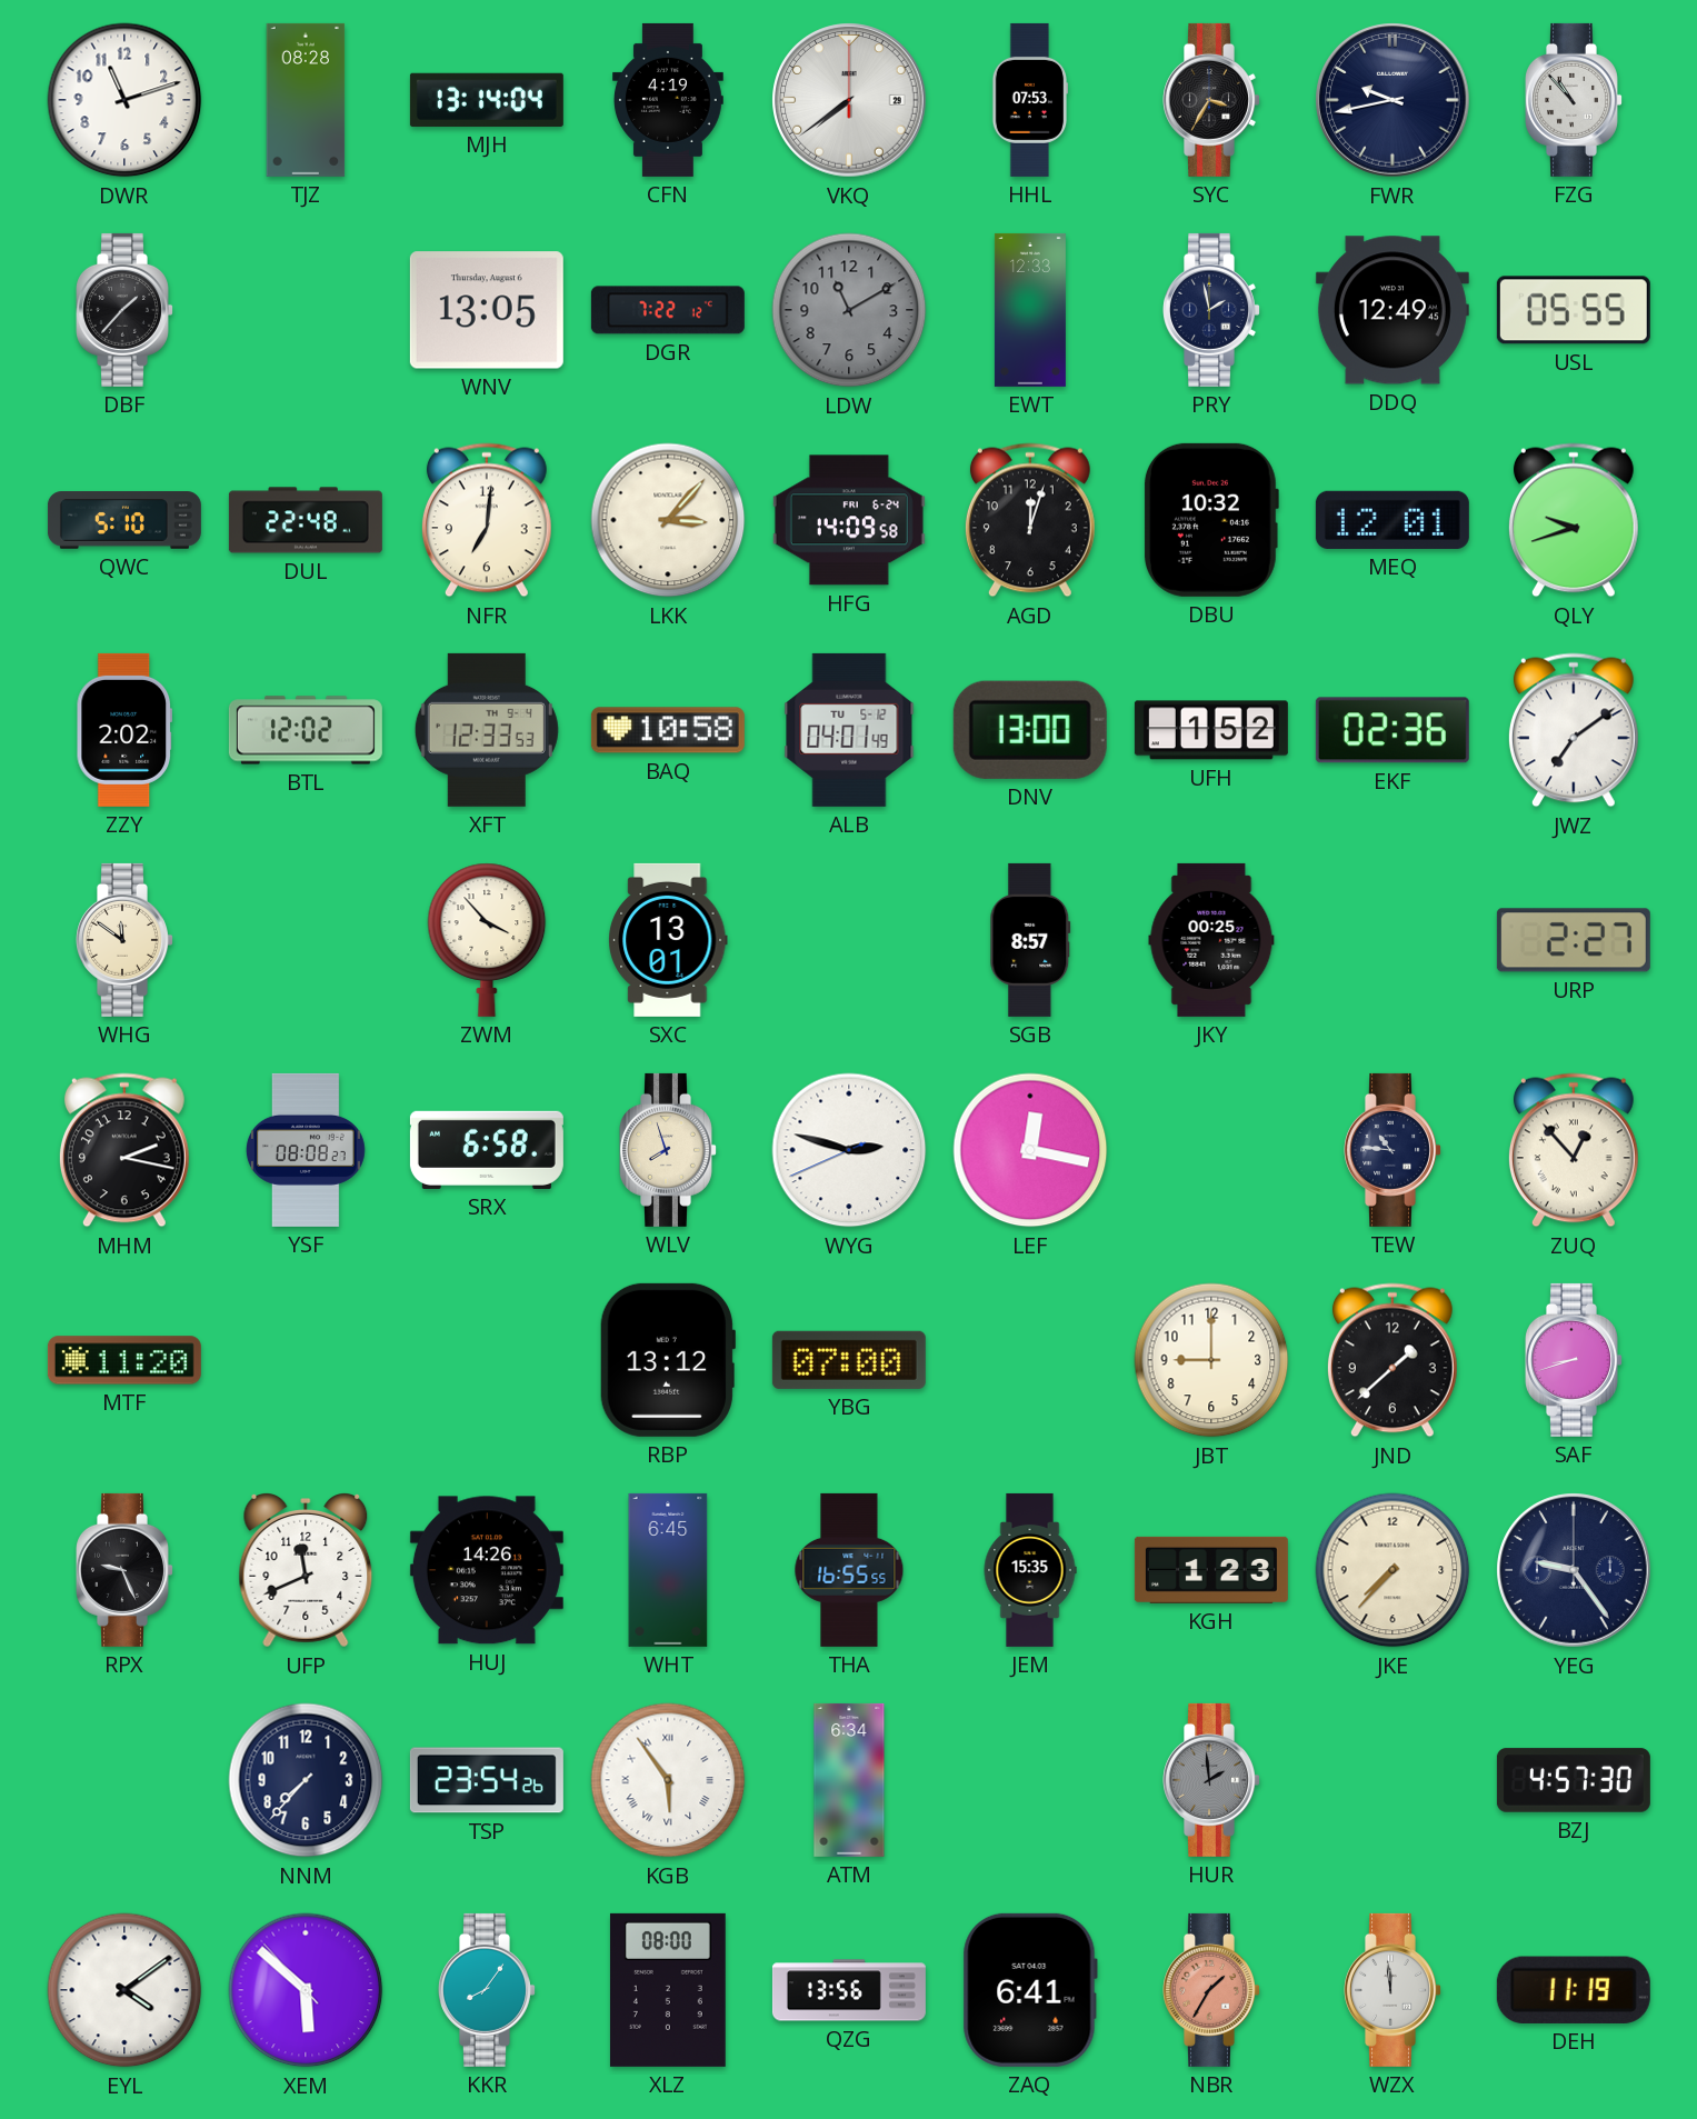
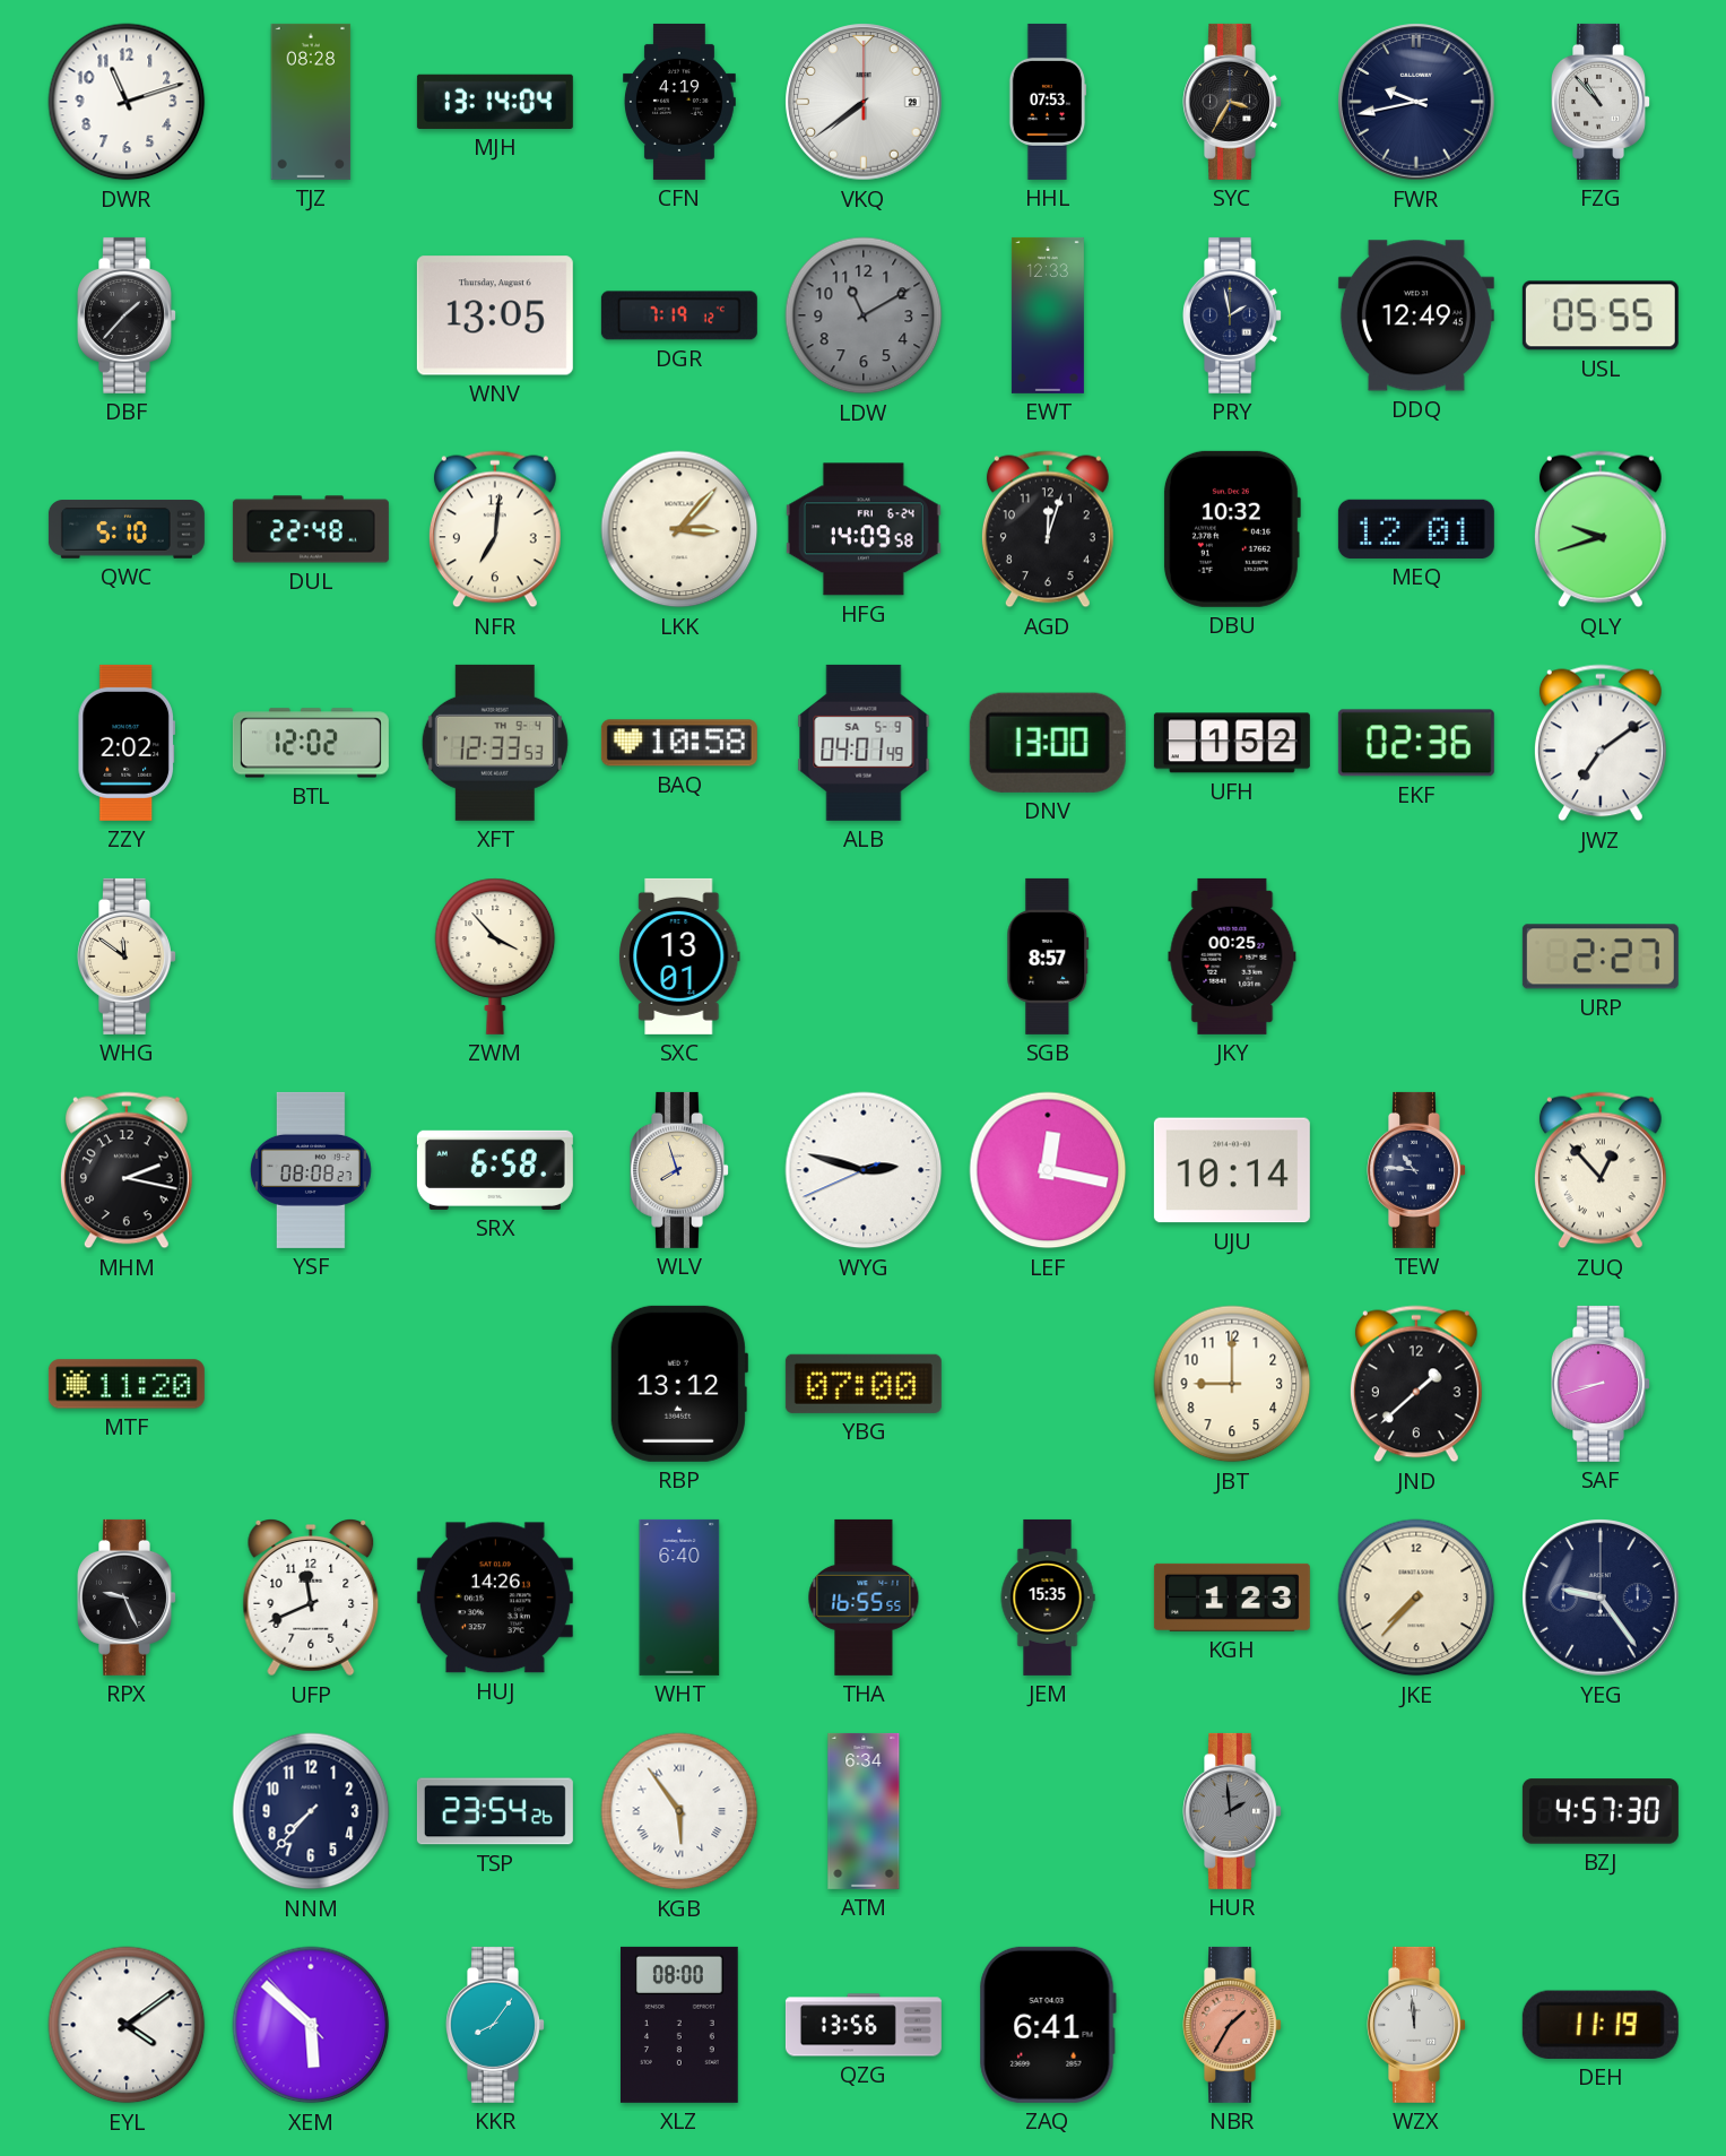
DGR: 7:22 -> 7:19
ALB date: TU 5-12 -> SA 5-9
UJU: none -> 10:14
WHT: 6:45 -> 6:40
